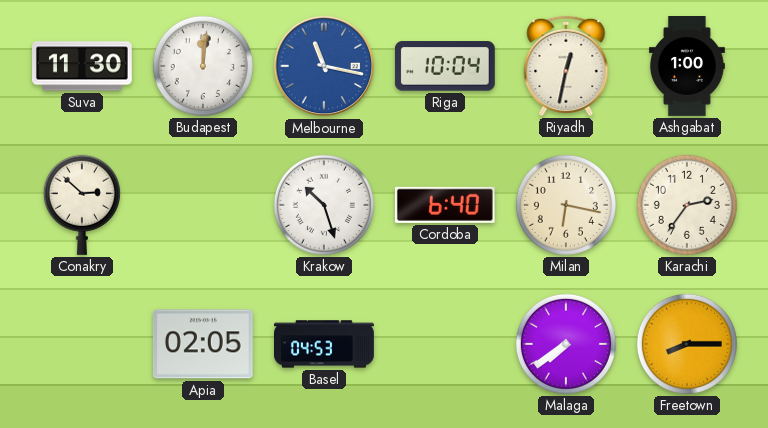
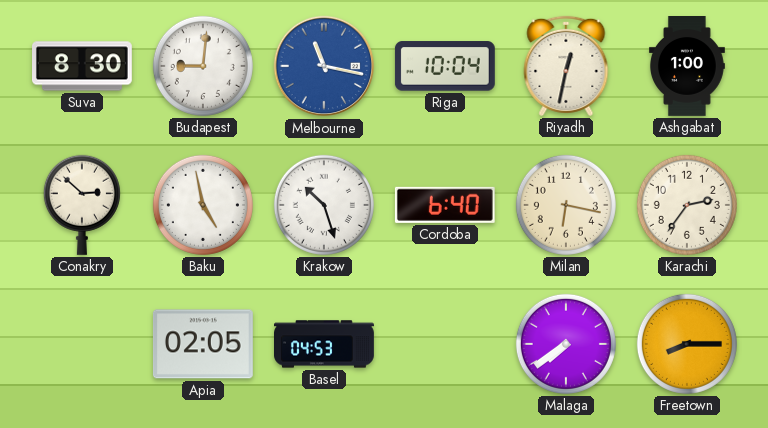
Suva: 11:30 -> 8:30
Budapest: 12:01 -> 9:01
Baku: none -> 4:58
